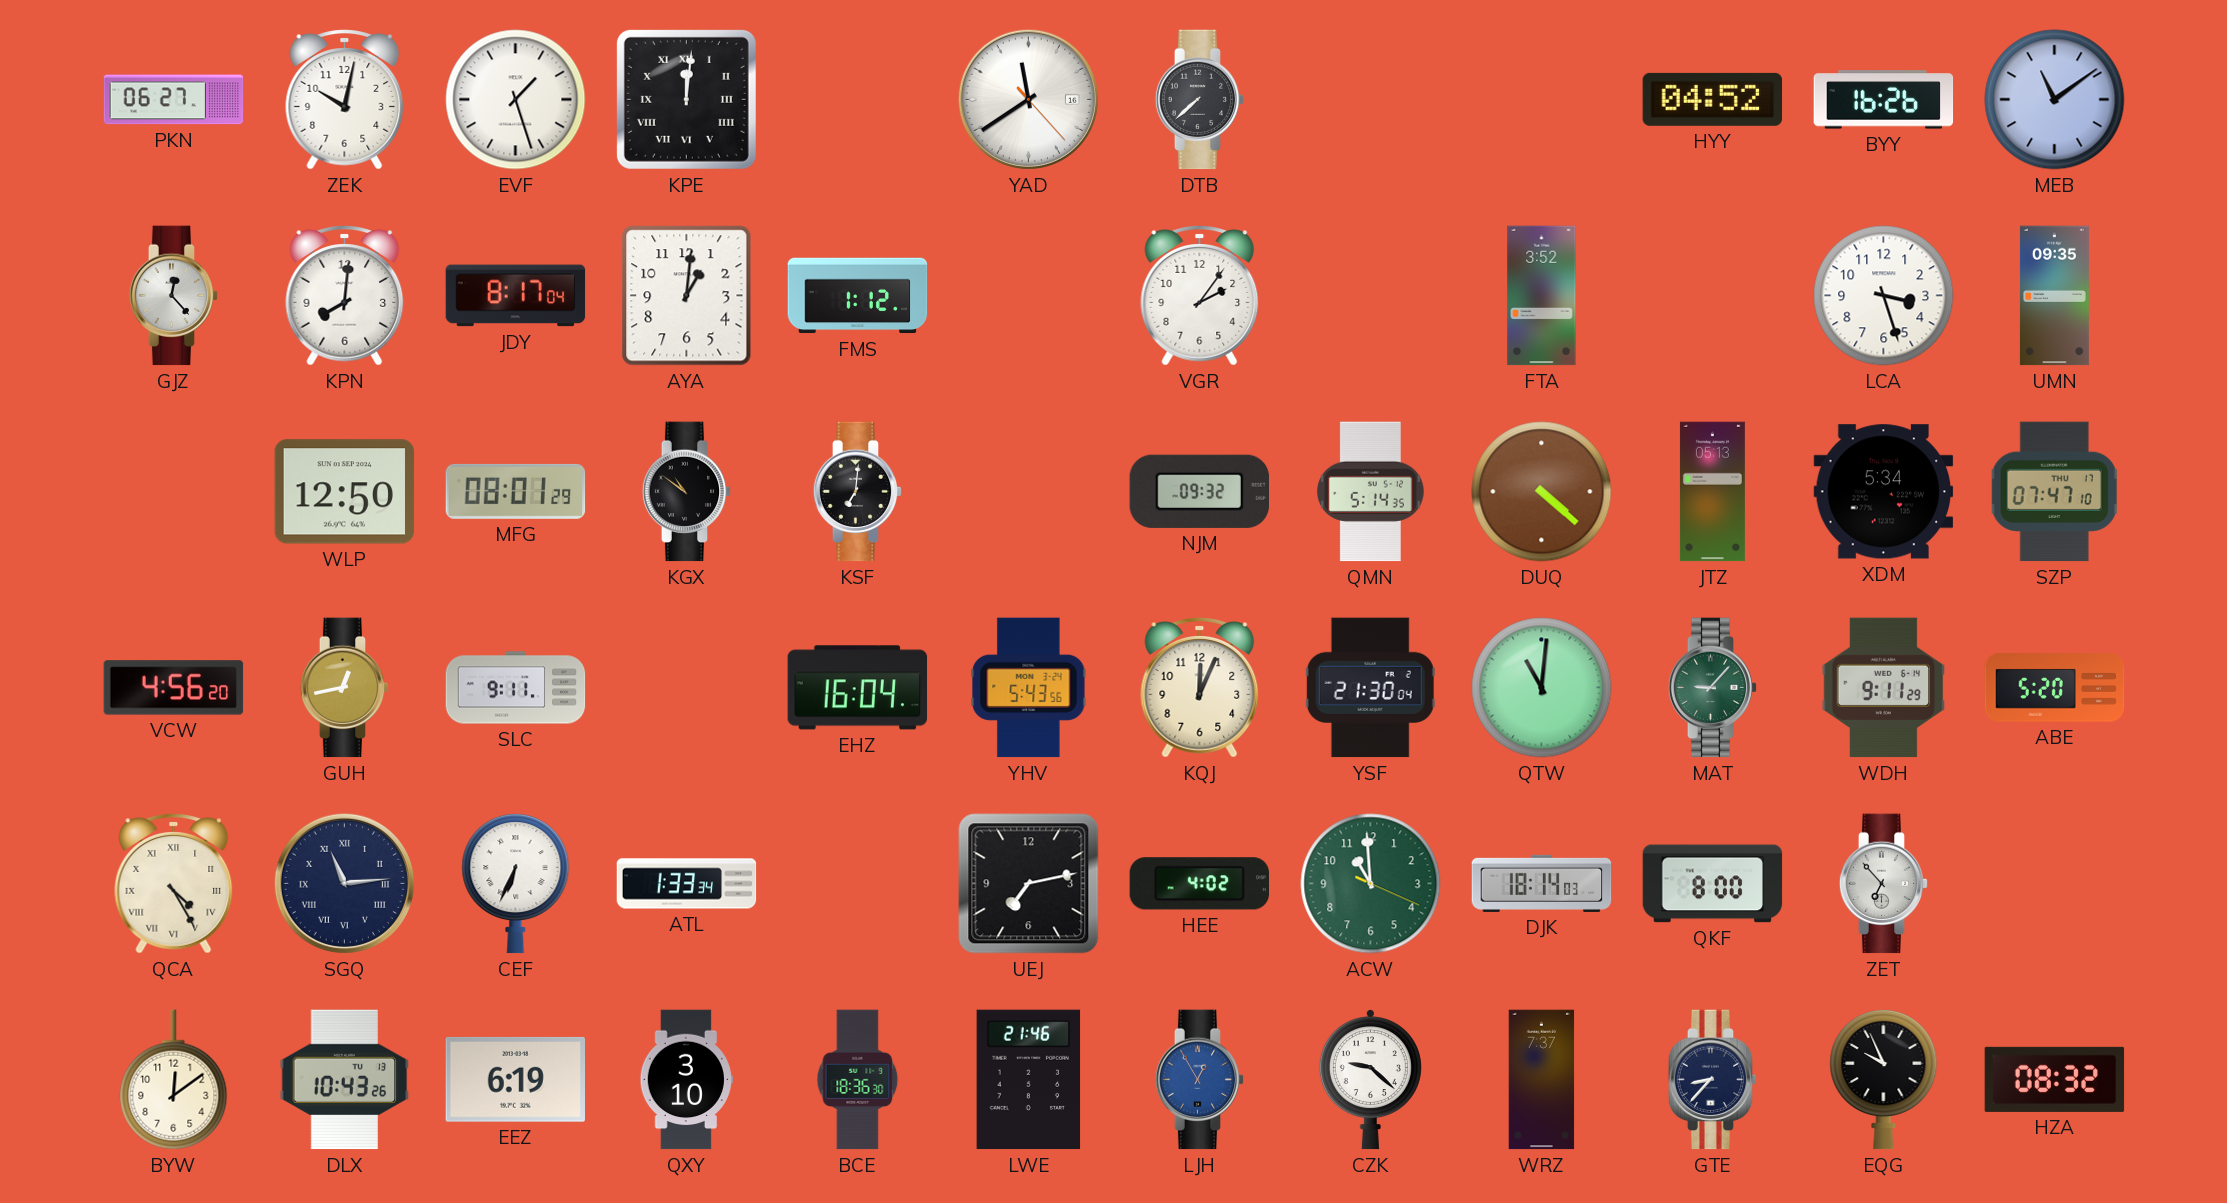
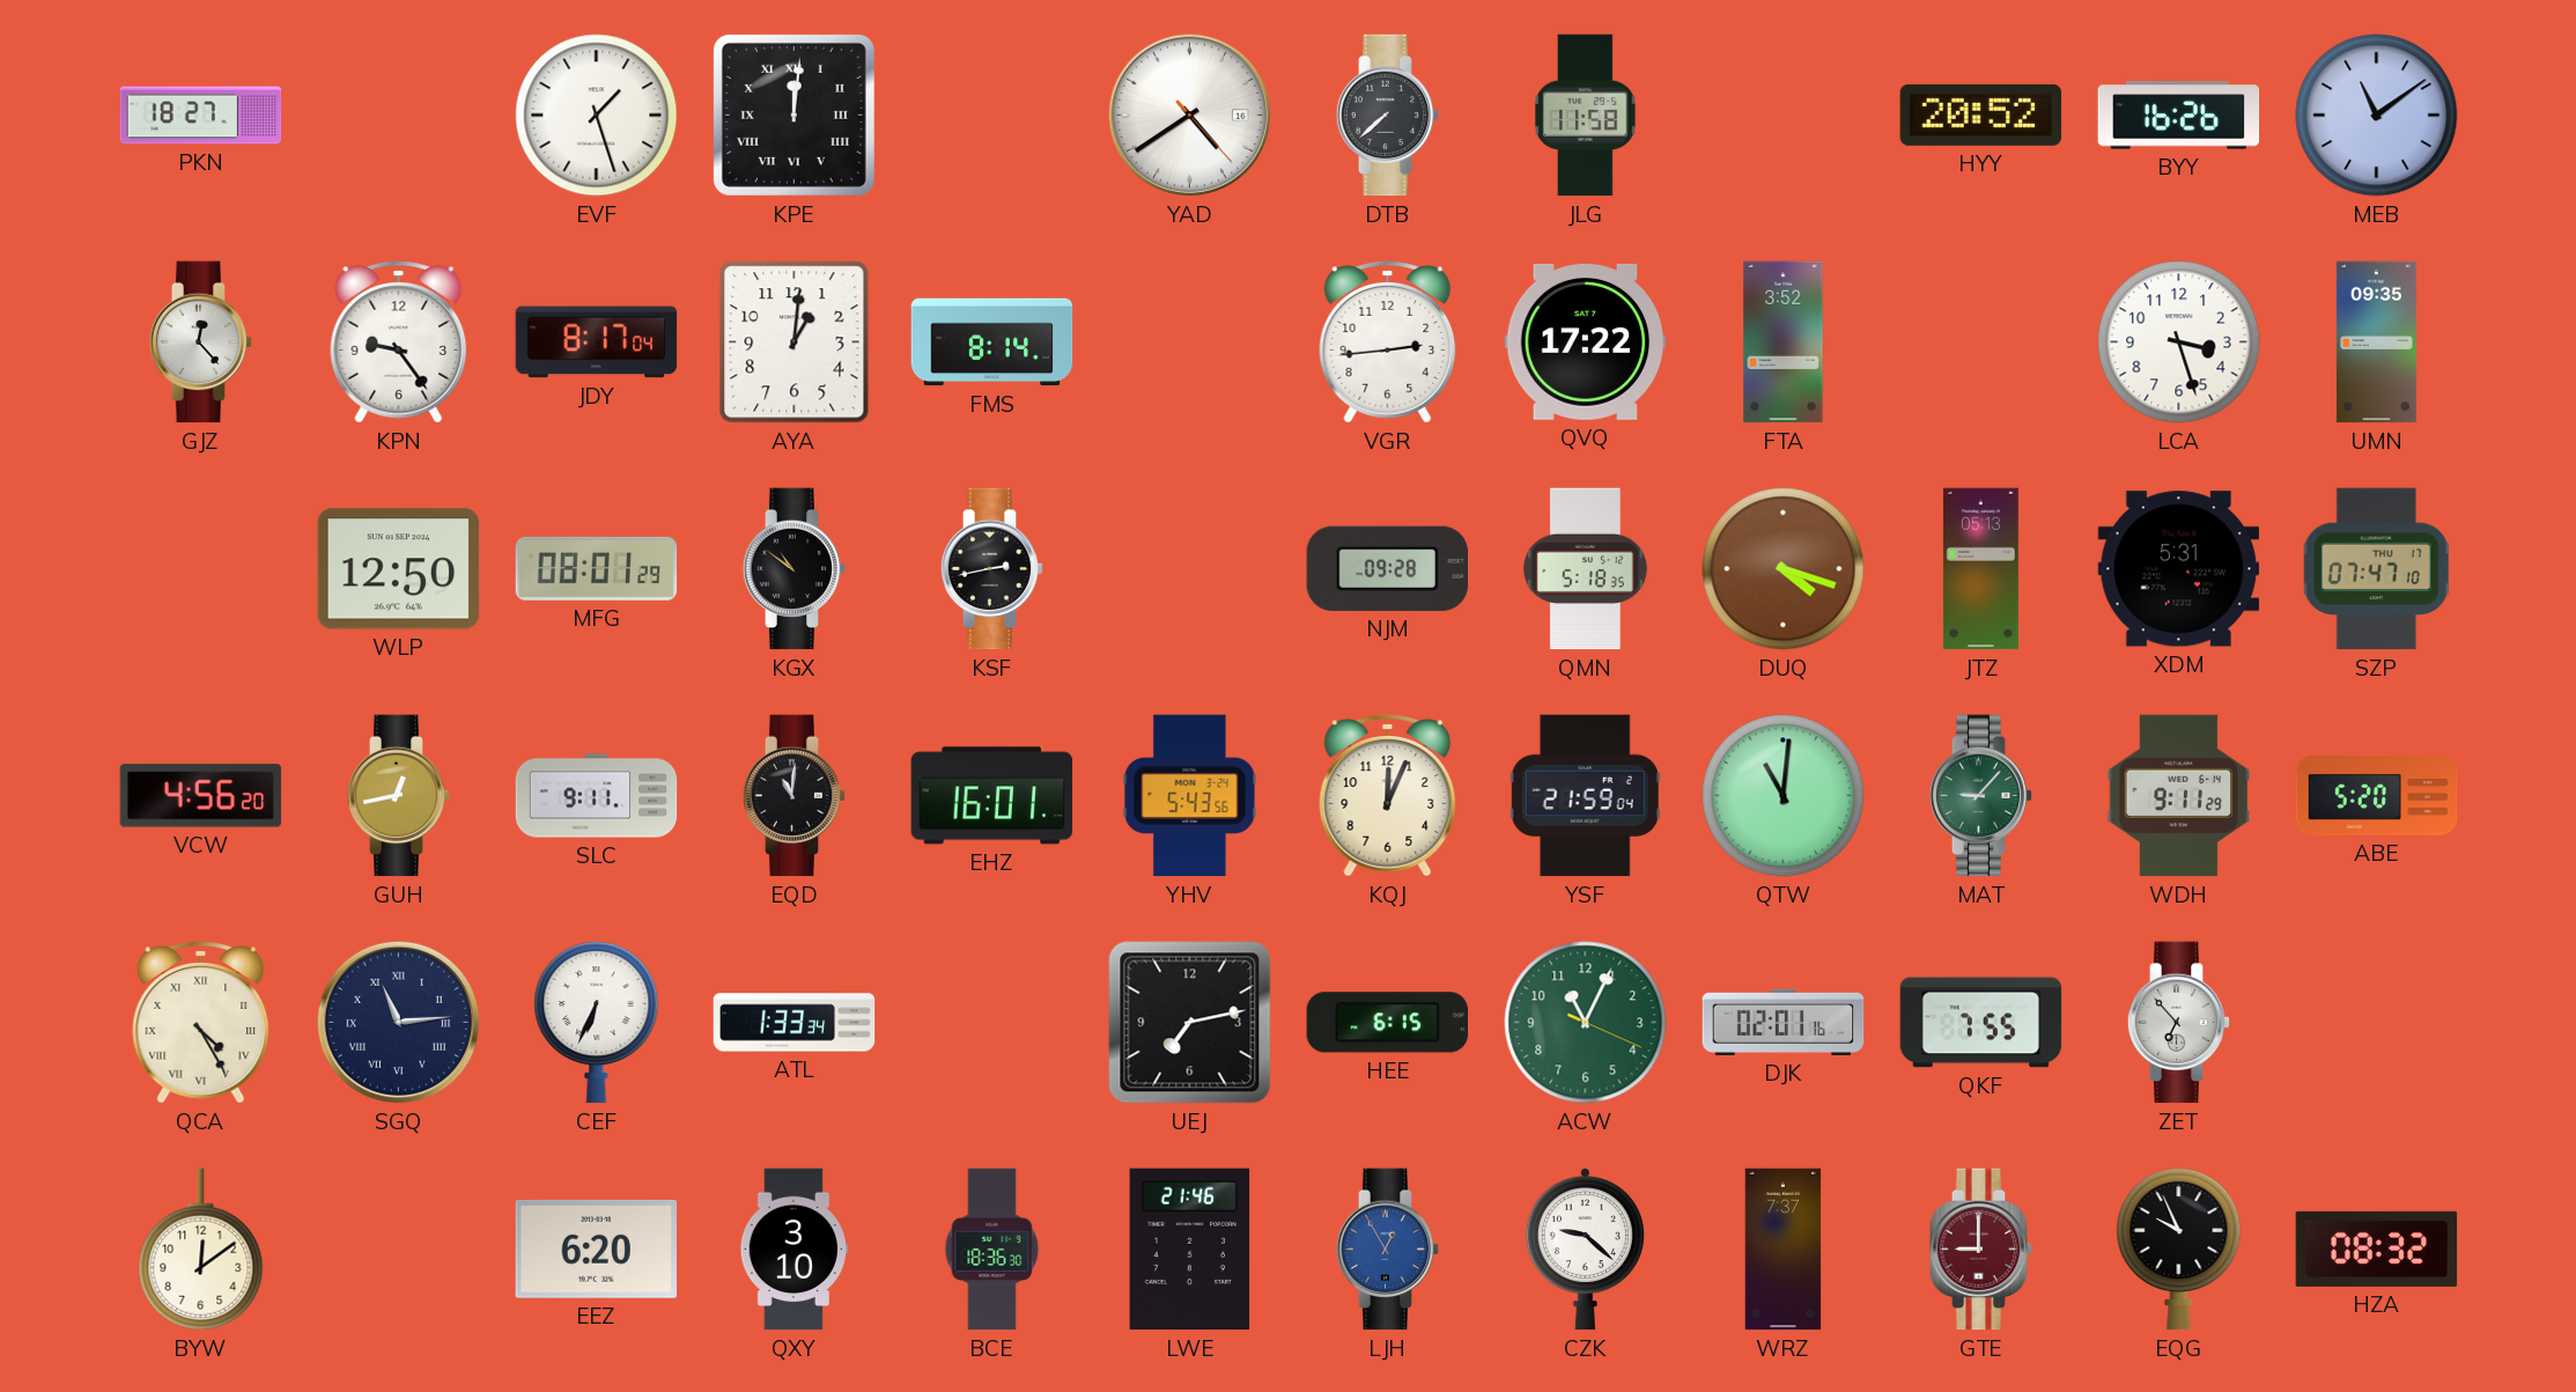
PKN: 06:27 -> 18:27
ZEK: 10:02 -> none
YAD: 11:39 -> 4:39
JLG: none -> 11:58
HYY: 04:52 -> 20:52
KPN: 8:01 -> 9:24
FMS: 1:12 -> 8:14
VGR: 2:06 -> 2:44
QVQ: none -> 17:22
KSF: 7:01 -> 2:43
NJM: 09:32 -> 09:28
QMN: 5:14 -> 5:18
DUQ: 4:22 -> 4:18
XDM: 5:34 -> 5:31
EQD: none -> 11:01
EHZ: 16:04 -> 16:01
YSF: 21:30 -> 21:59
HEE: 4:02 -> 6:15
ACW: 10:59 -> 11:04
DJK: 18:14 -> 02:01
QKF: 8:00 -> 7:55
DLX: 10:43 -> none
EEZ: 6:19 -> 6:20
GTE: 8:37 -> 9:00
GTE dial: navy -> burgundy
